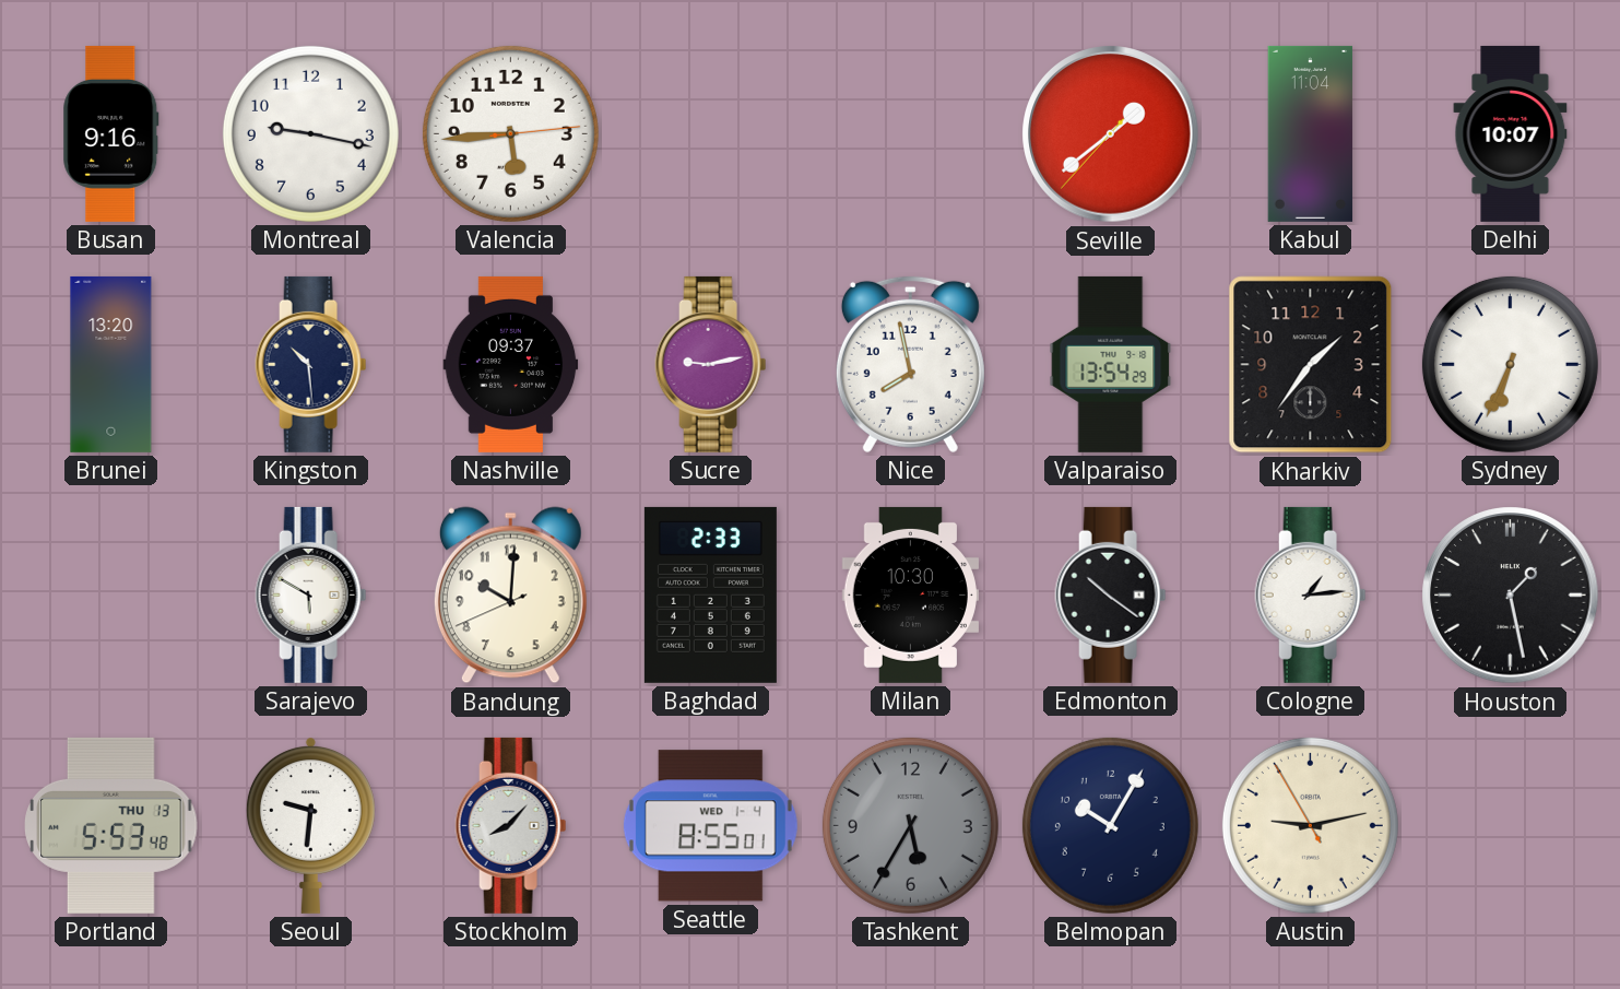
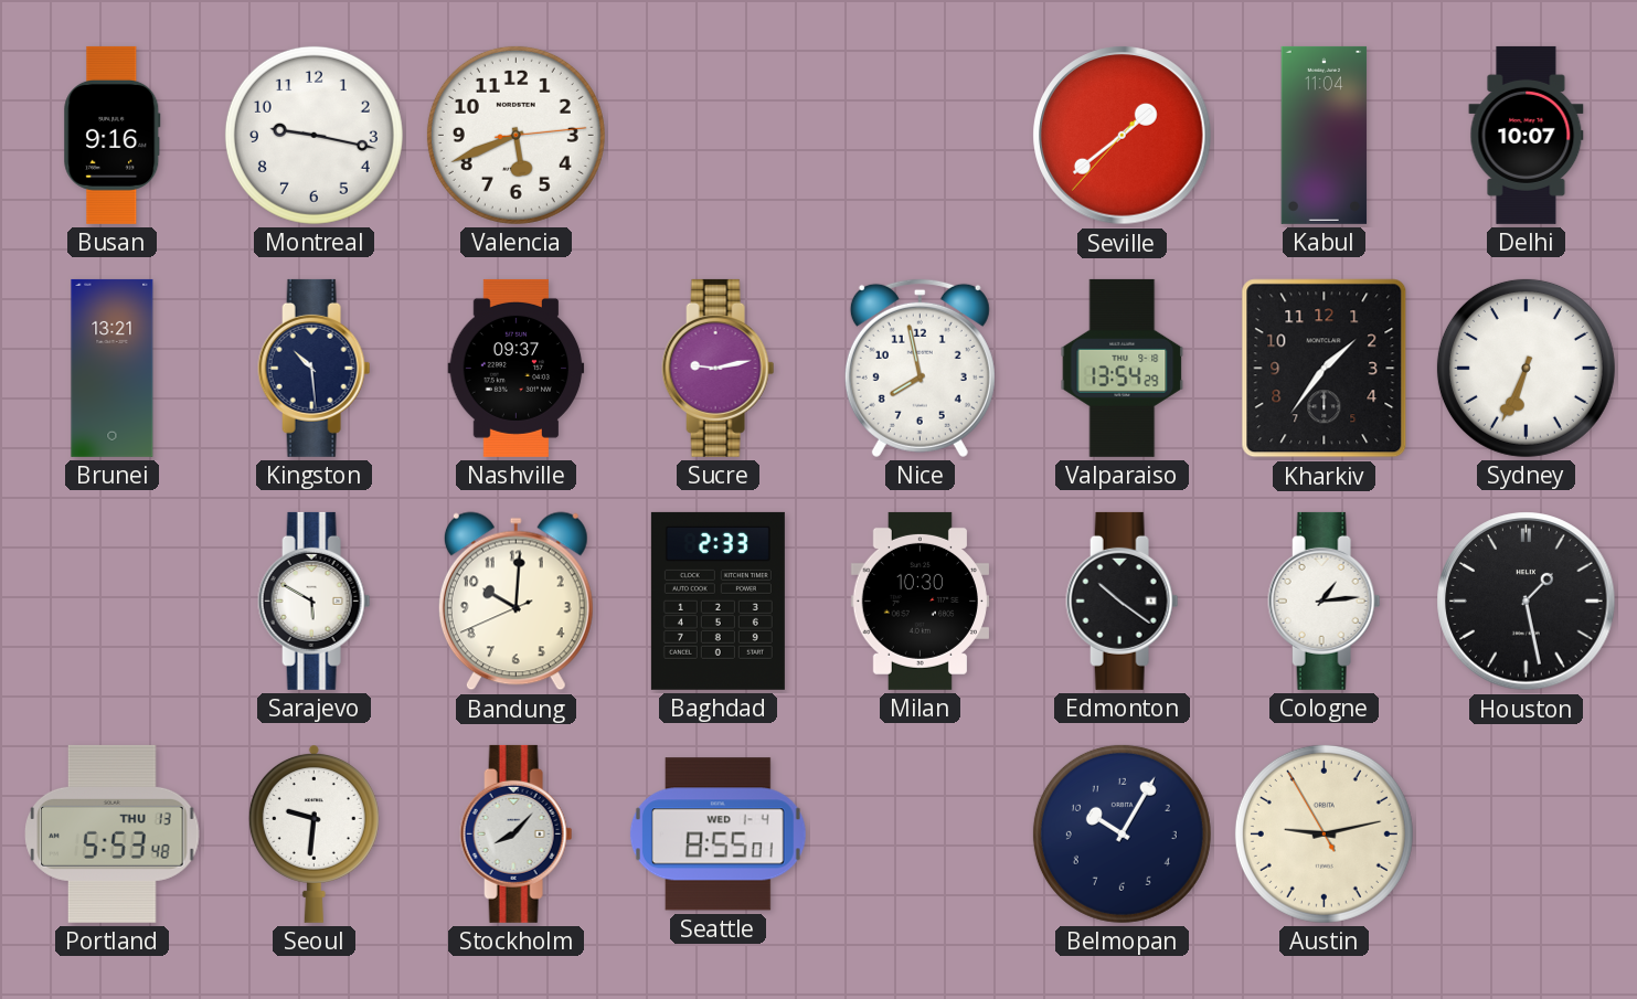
Valencia: 5:44 -> 5:41
Brunei: 13:20 -> 13:21
Tashkent: 5:35 -> none
